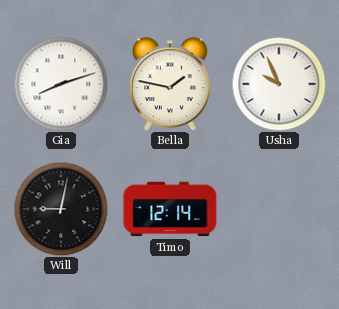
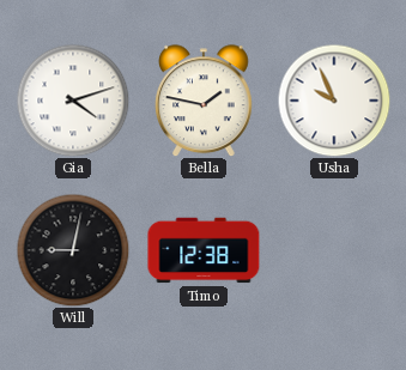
Gia: 8:12 -> 4:12
Timo: 12:14 -> 12:38
